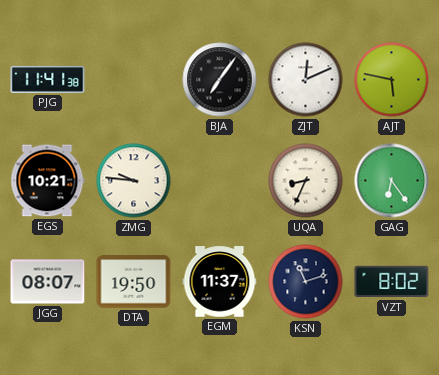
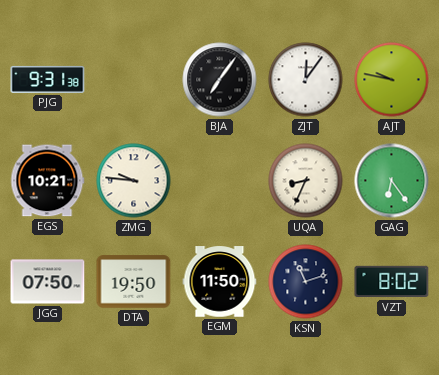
PJG: 11:41 -> 9:31
ZJT: 12:11 -> 12:06
AJT: 5:47 -> 9:47
JGG: 08:07 -> 07:50
EGM: 11:37 -> 11:50
